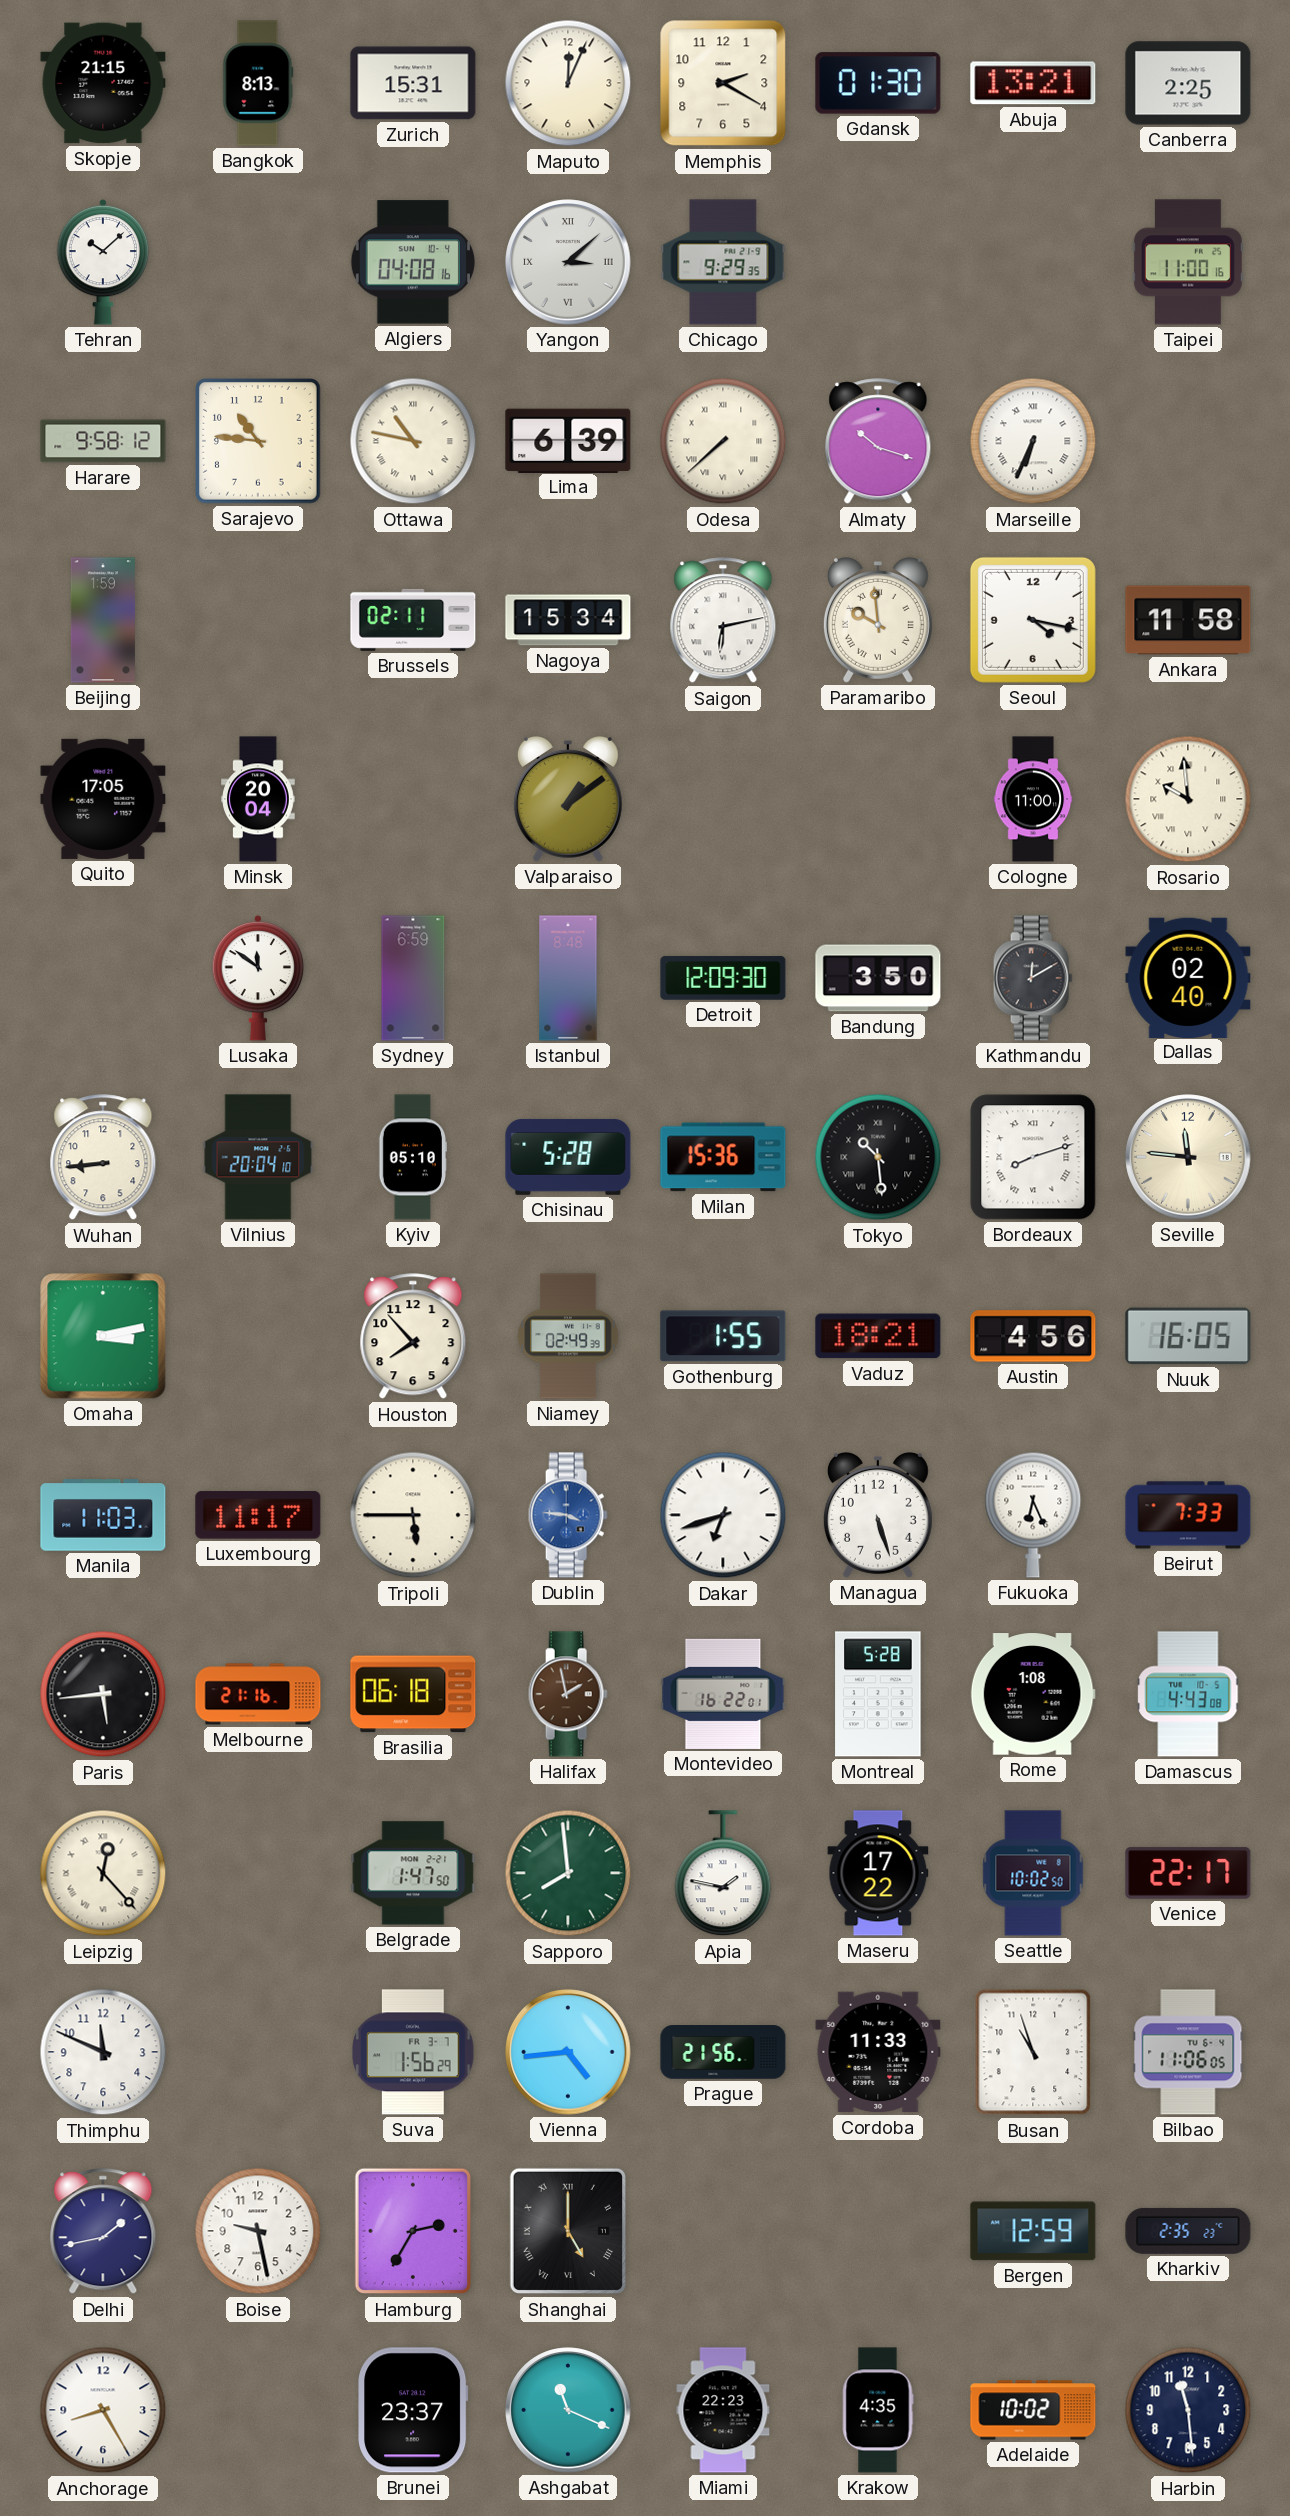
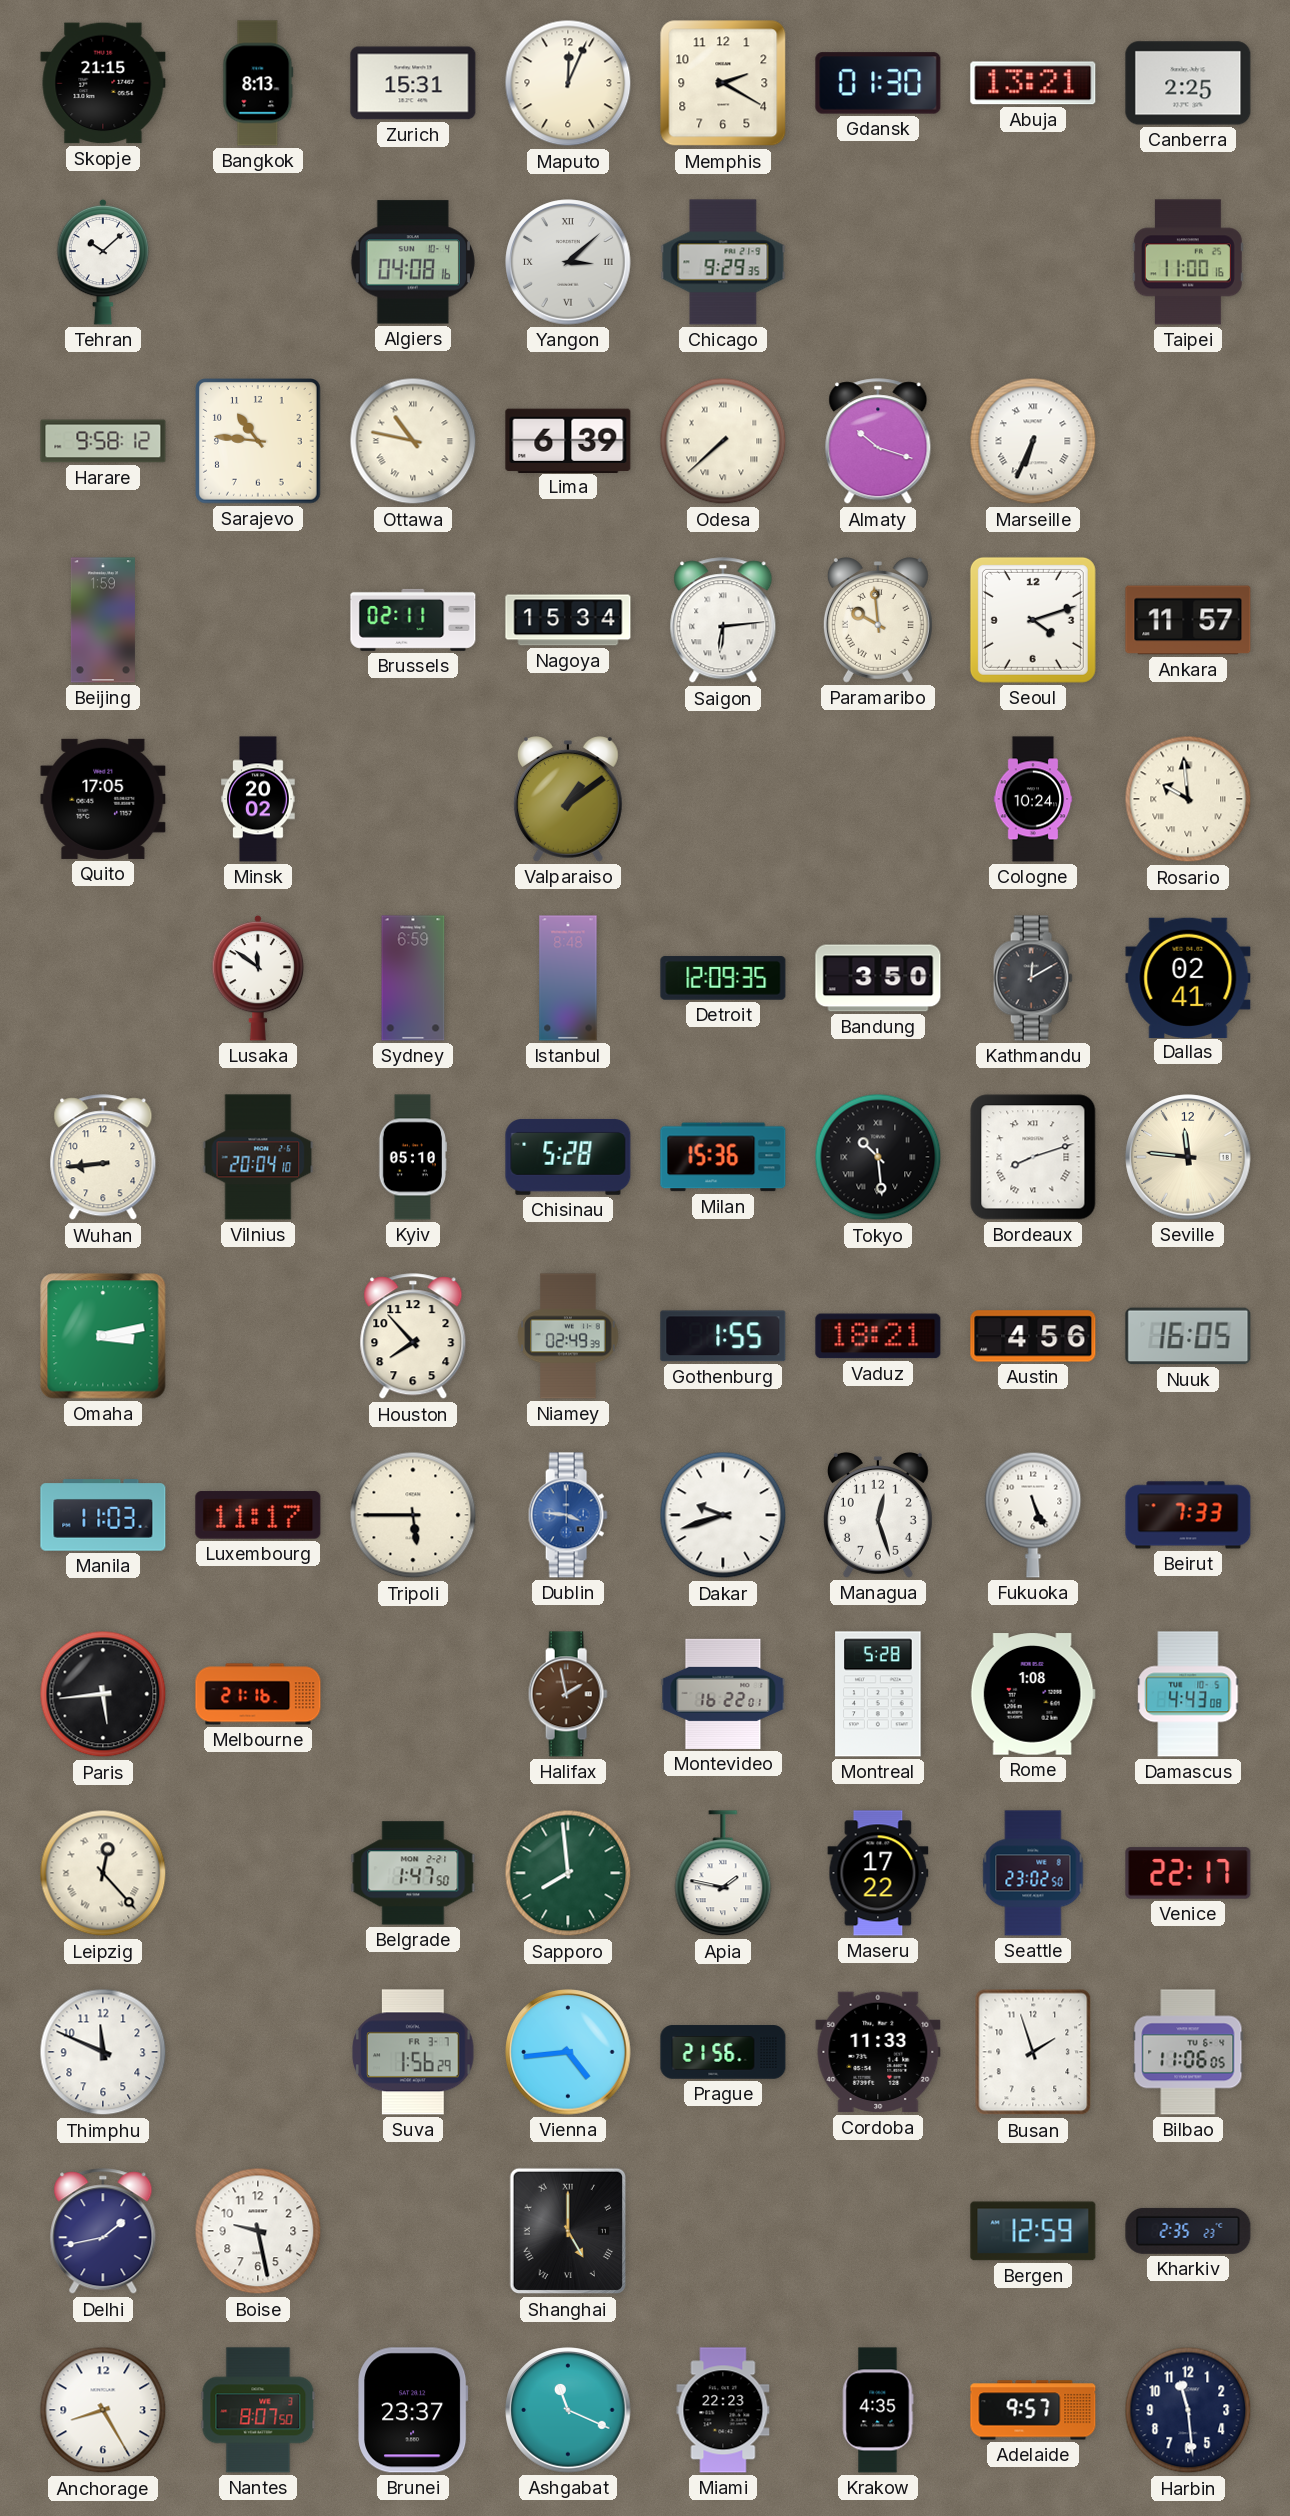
Saigon: 6:13 -> 6:14
Seoul: 4:17 -> 4:12
Ankara: 11:58 -> 11:57
Minsk: 20:04 -> 20:02
Cologne: 11:00 -> 10:24
Detroit: 12:09:30 -> 12:09:35
Dallas: 02:40 -> 02:41
Dakar: 6:42 -> 9:42
Managua: 5:27 -> 12:27
Fukuoka: 6:26 -> 5:26
Brasilia: 06:18 -> none
Seattle: 10:02 -> 23:02
Busan: 10:57 -> 1:57
Hamburg: 2:35 -> none
Nantes: none -> 8:07
Adelaide: 10:02 -> 9:57
